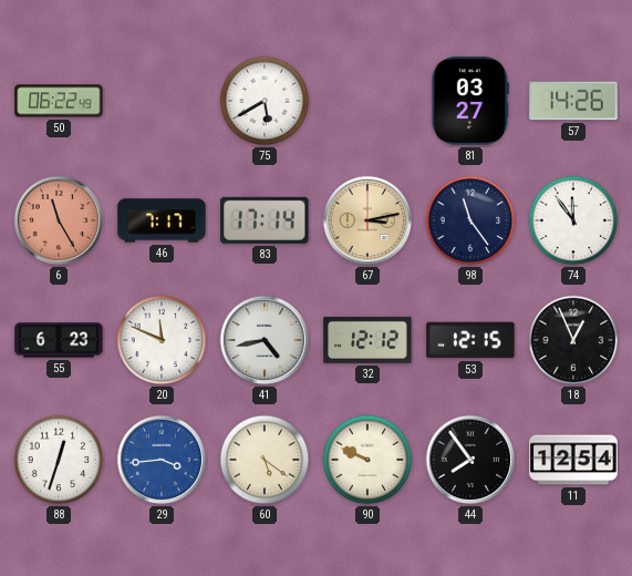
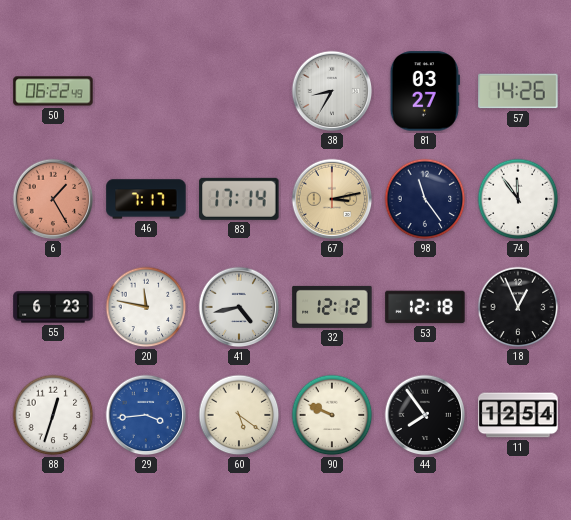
75: 5:40 -> none
38: none -> 8:35
6: 11:25 -> 1:25
20: 11:49 -> 11:47
53: 12:15 -> 12:18
